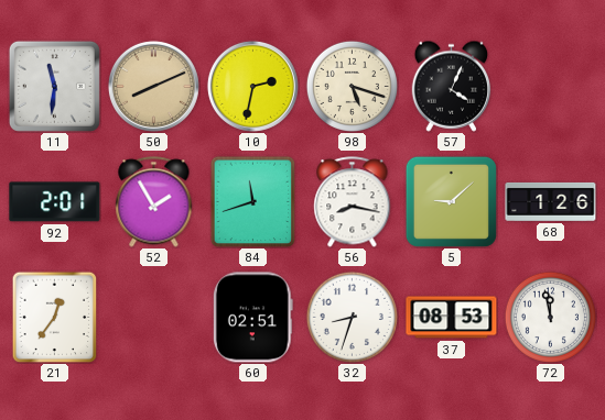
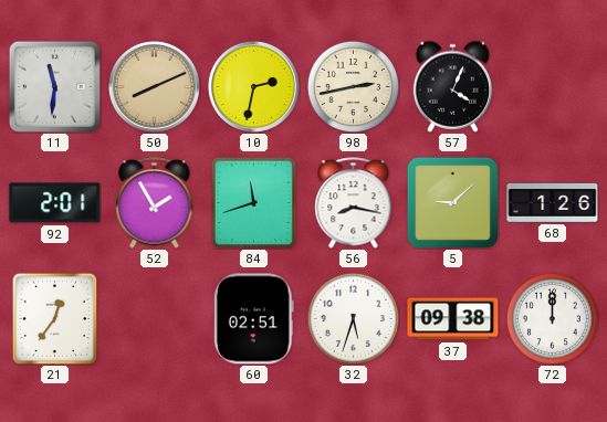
98: 5:18 -> 2:43
32: 8:33 -> 5:33
37: 08:53 -> 09:38
72: 11:58 -> 12:00
